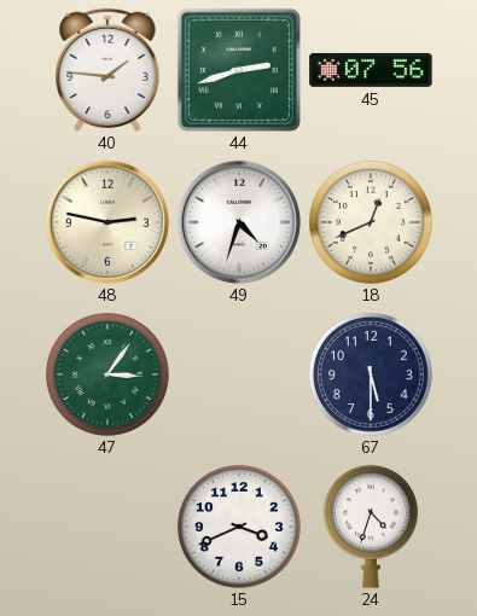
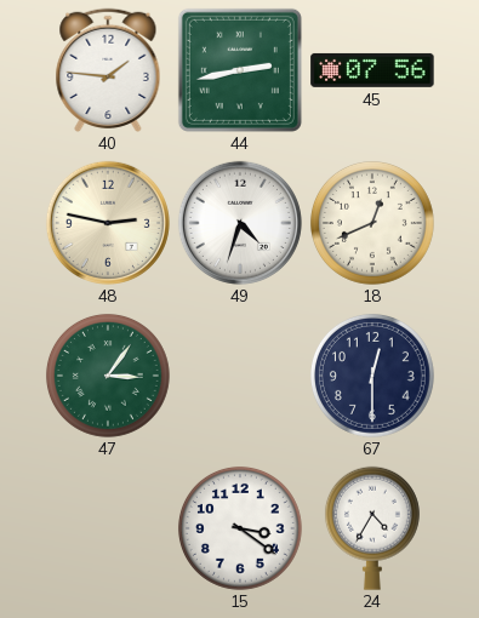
44: 2:42 -> 2:43
67: 5:30 -> 12:30
15: 3:41 -> 3:21
24: 4:33 -> 4:35
